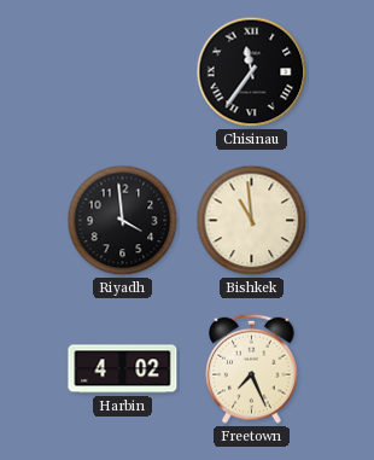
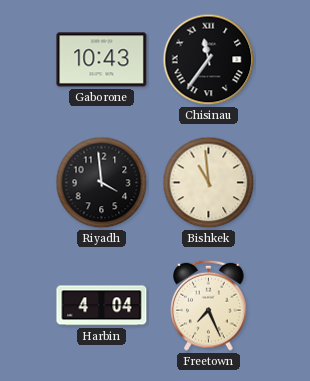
Gaborone: none -> 10:43
Harbin: 4:02 -> 4:04
